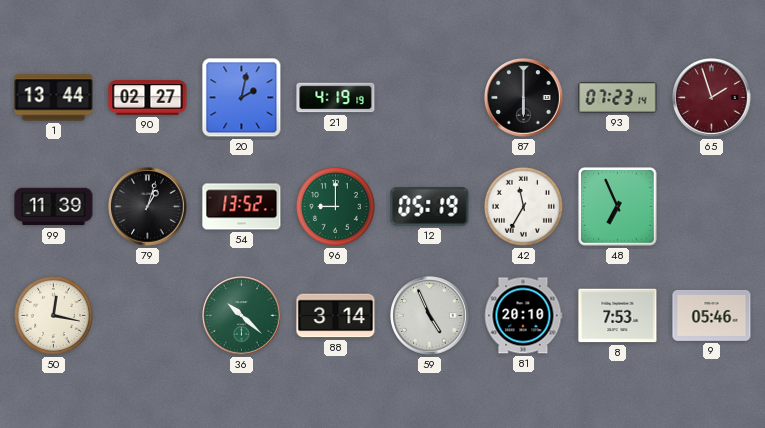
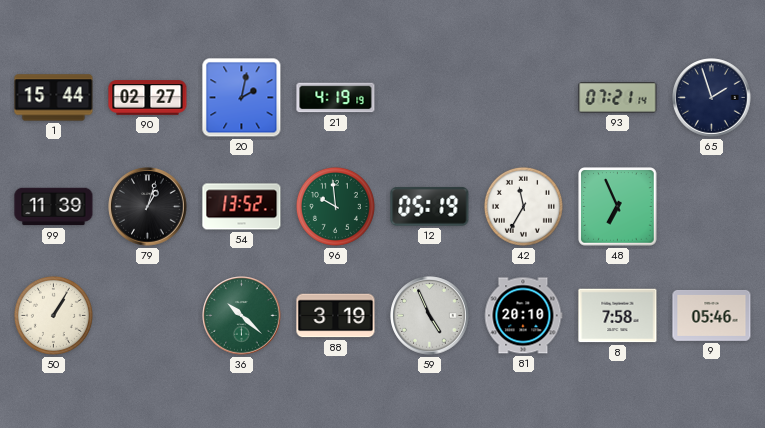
1: 13:44 -> 15:44
87: 6:00 -> none
93: 07:23 -> 07:21
65 dial: burgundy -> navy
96: 9:00 -> 9:59
50: 12:17 -> 1:05
88: 3:14 -> 3:19
8: 7:53 -> 7:58
